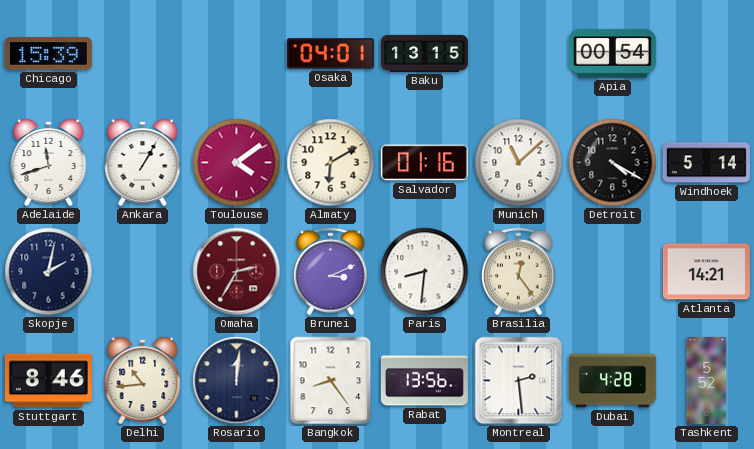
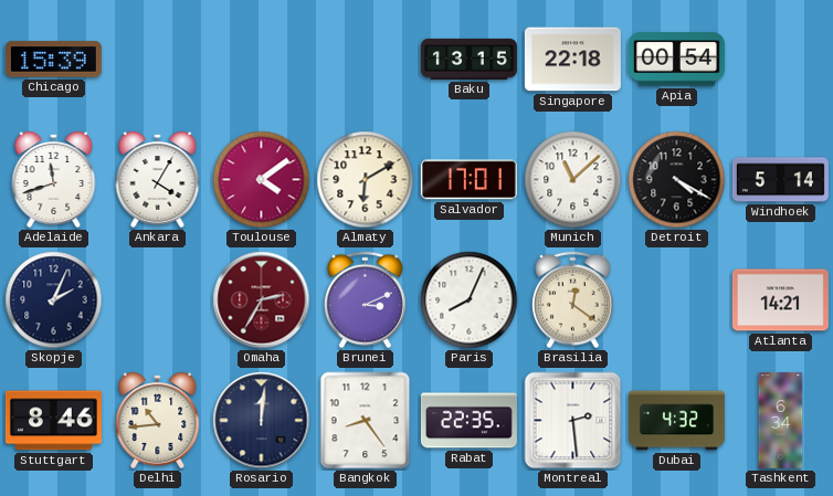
Osaka: 04:01 -> none
Singapore: none -> 22:18
Ankara: 1:05 -> 4:05
Salvador: 01:16 -> 17:01
Skopje: 2:02 -> 2:04
Paris: 8:31 -> 8:04
Brasilia: 12:24 -> 12:21
Rabat: 13:56 -> 22:35
Dubai: 4:28 -> 4:32
Tashkent: 5:52 -> 6:34
